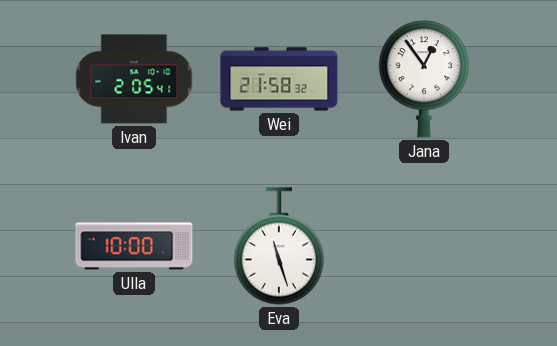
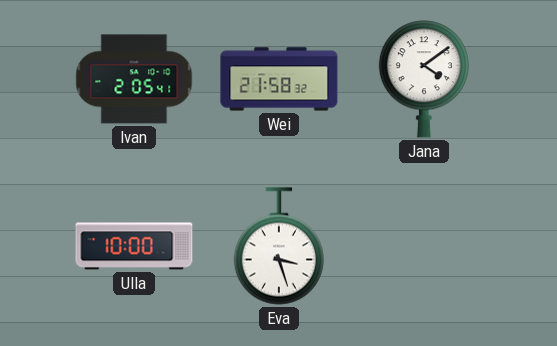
Jana: 12:54 -> 4:09
Eva: 11:27 -> 3:27
